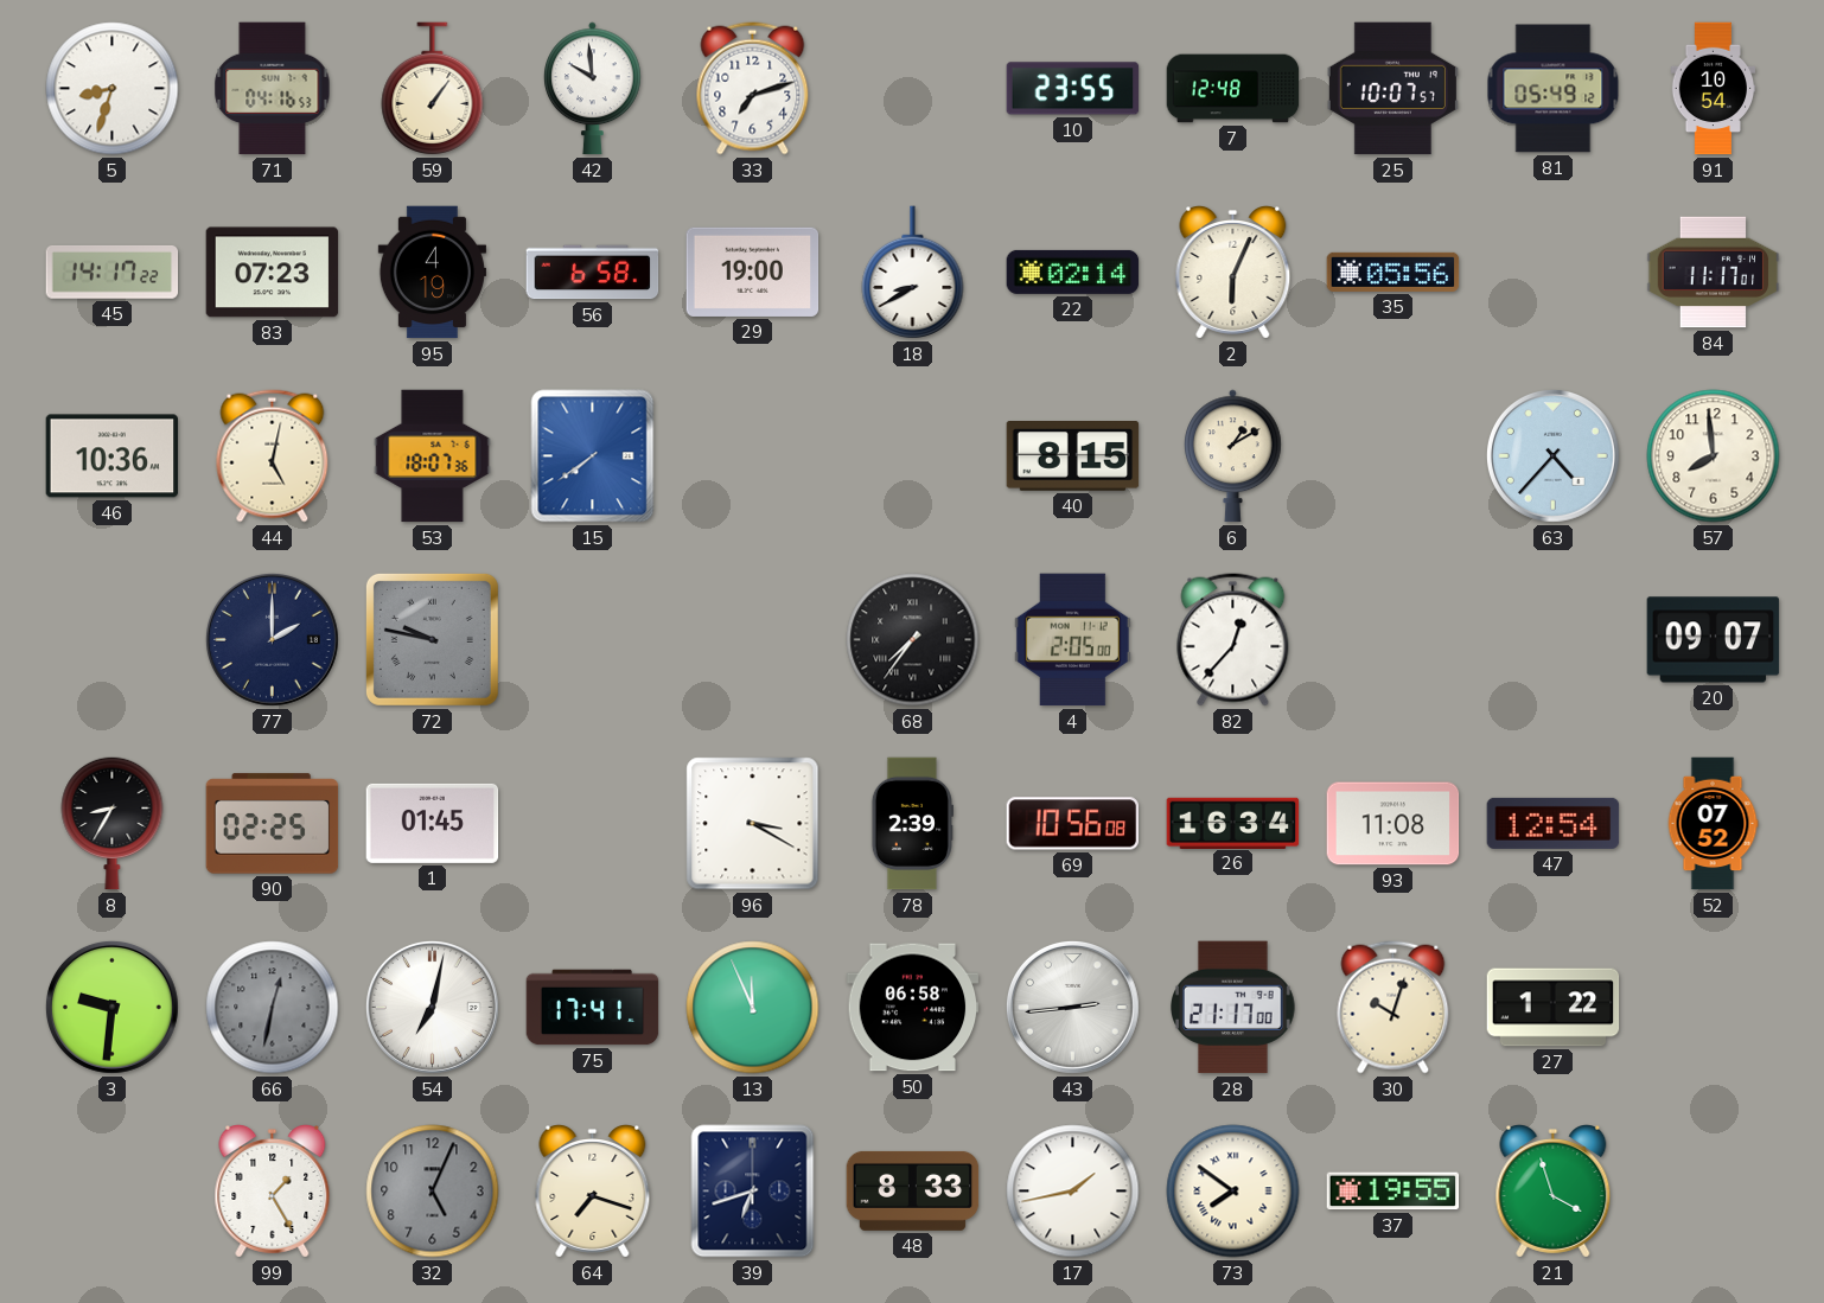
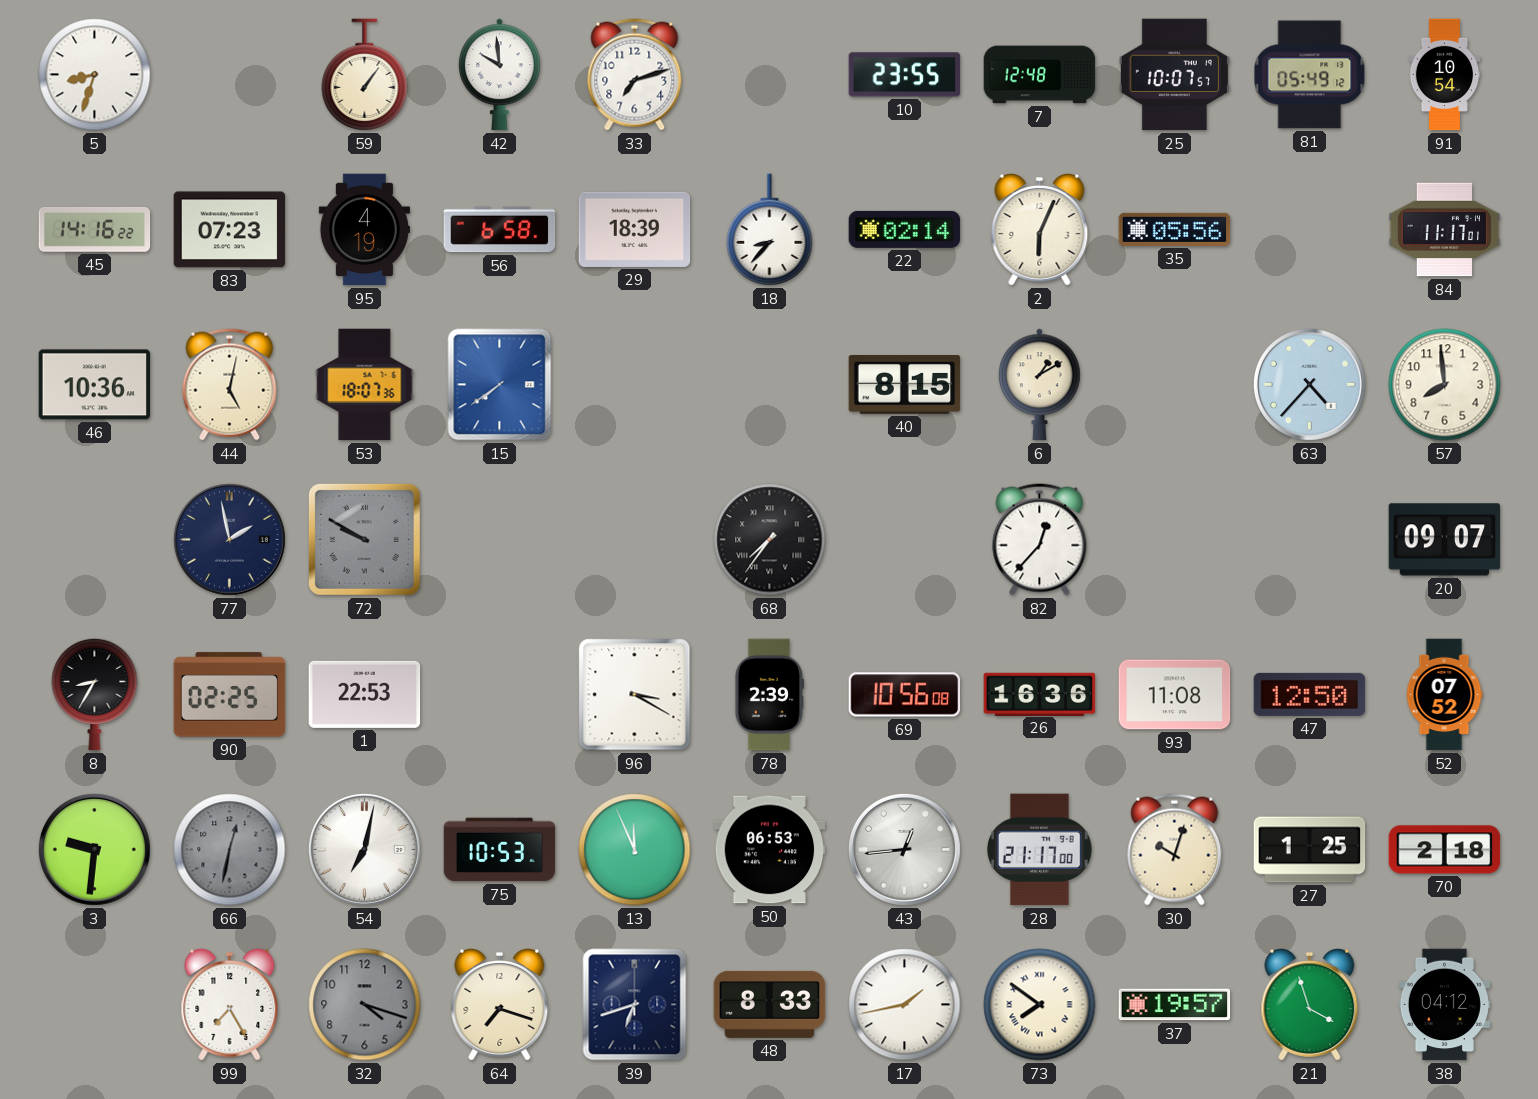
71: 04:16 -> none
45: 14:17 -> 14:16
29: 19:00 -> 18:39
18: 8:40 -> 8:37
77: 2:00 -> 1:58
72: 9:47 -> 9:50
4: 2:05 -> none
1: 01:45 -> 22:53
26: 16:34 -> 16:36
47: 12:54 -> 12:50
75: 17:41 -> 10:53
50: 06:58 -> 06:53
43: 2:44 -> 12:44
27: 1:22 -> 1:25
70: none -> 2:18
99: 1:25 -> 7:25
32: 5:04 -> 4:18
37: 19:55 -> 19:57
38: none -> 04:12
